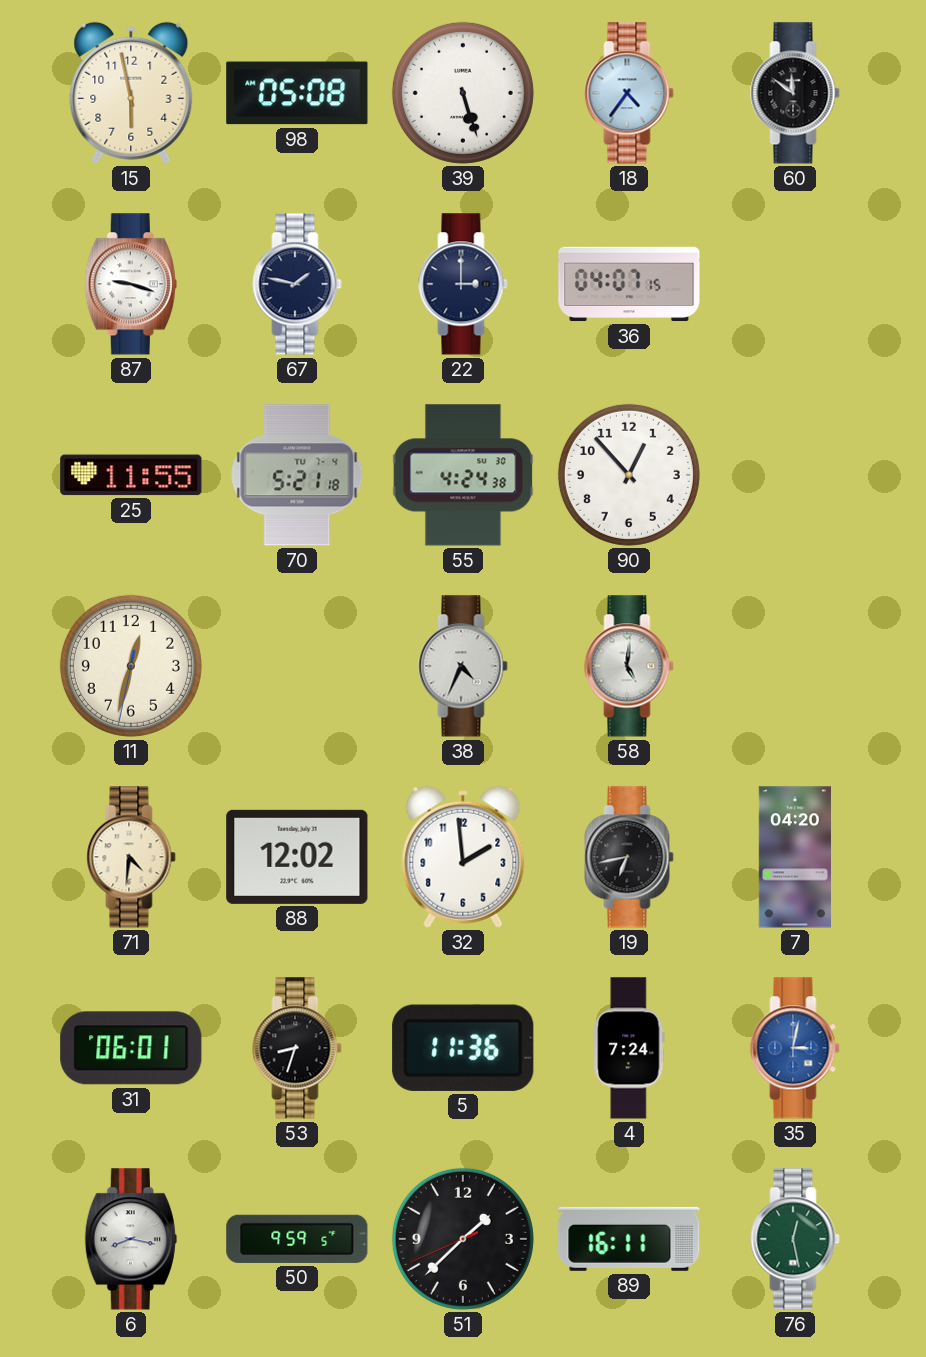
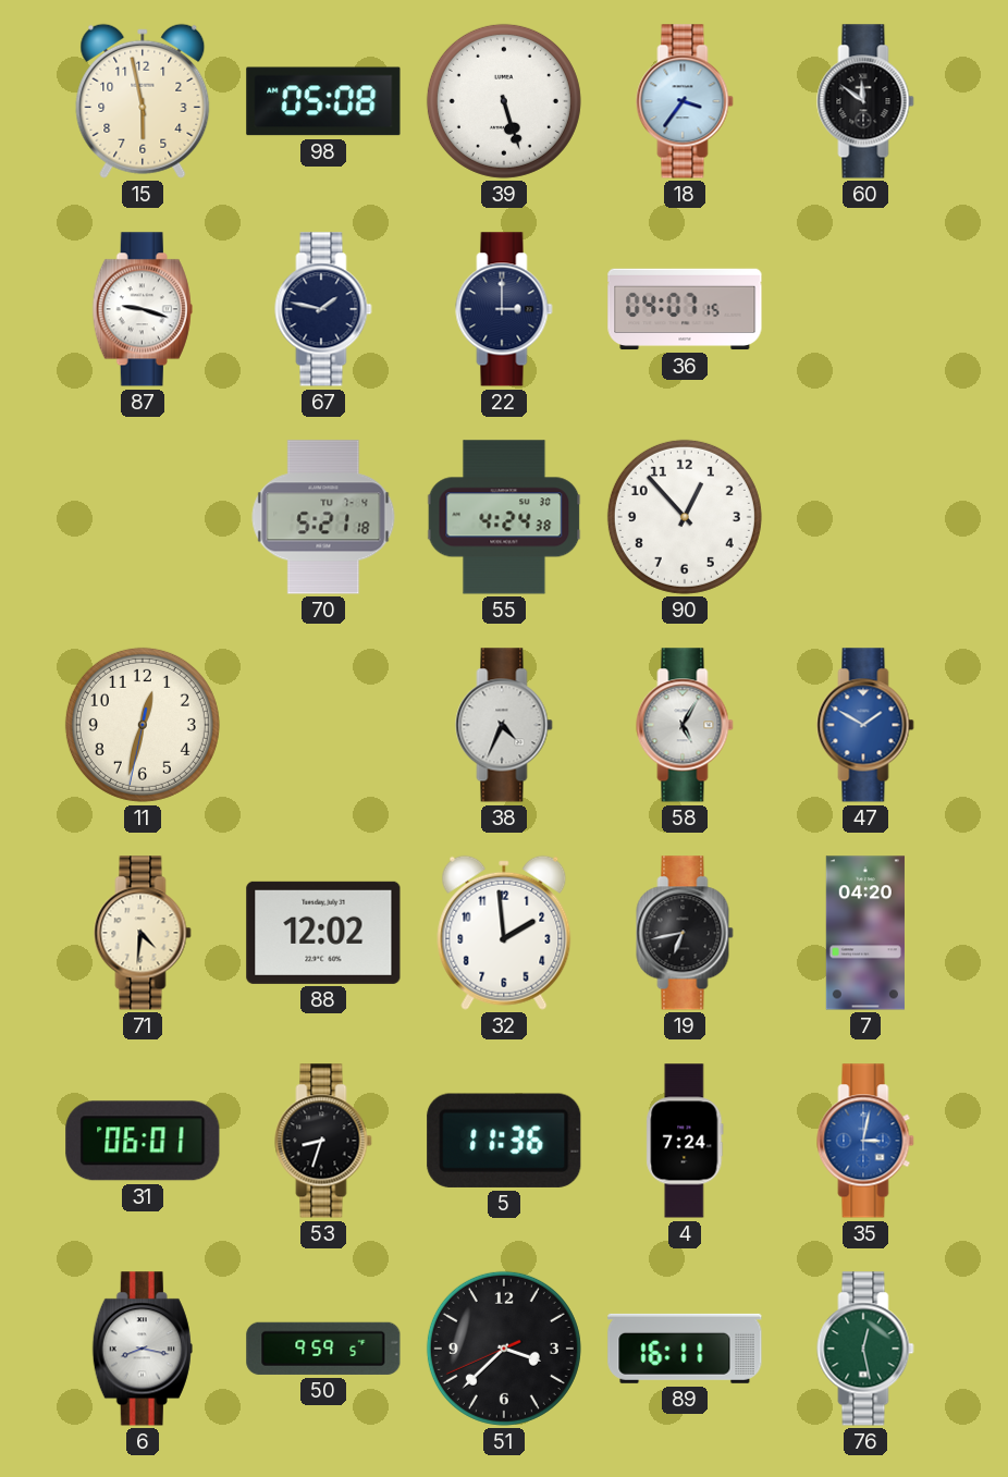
18: 4:36 -> 3:36
25: 11:55 -> none
58: 5:01 -> 5:05
47: none -> 1:50
51: 1:37 -> 3:37
